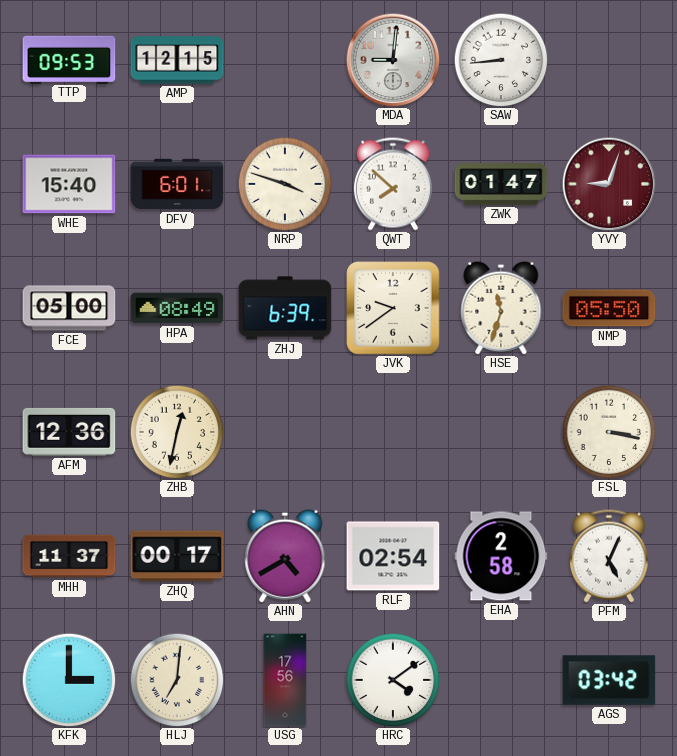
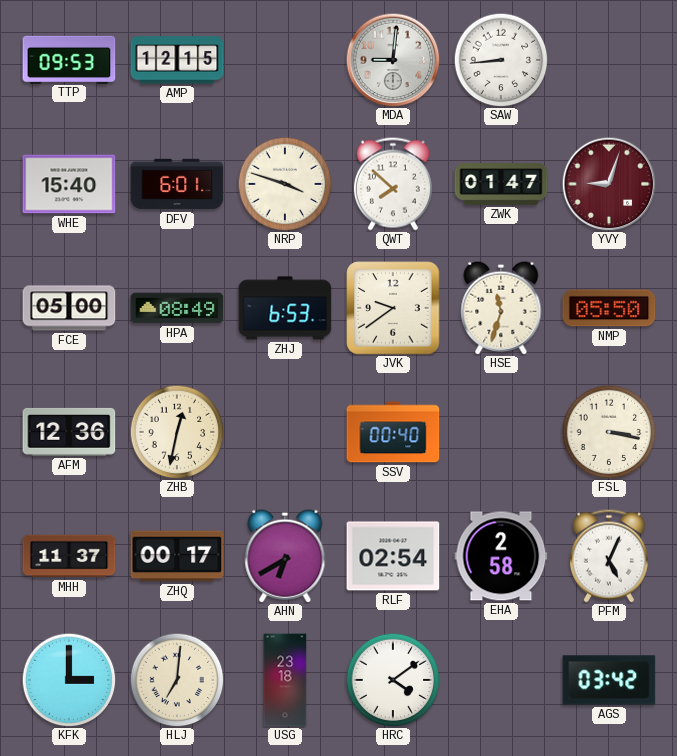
ZHJ: 6:39 -> 6:53
SSV: none -> 00:40
AHN: 4:40 -> 6:40
USG: 17:56 -> 23:18
